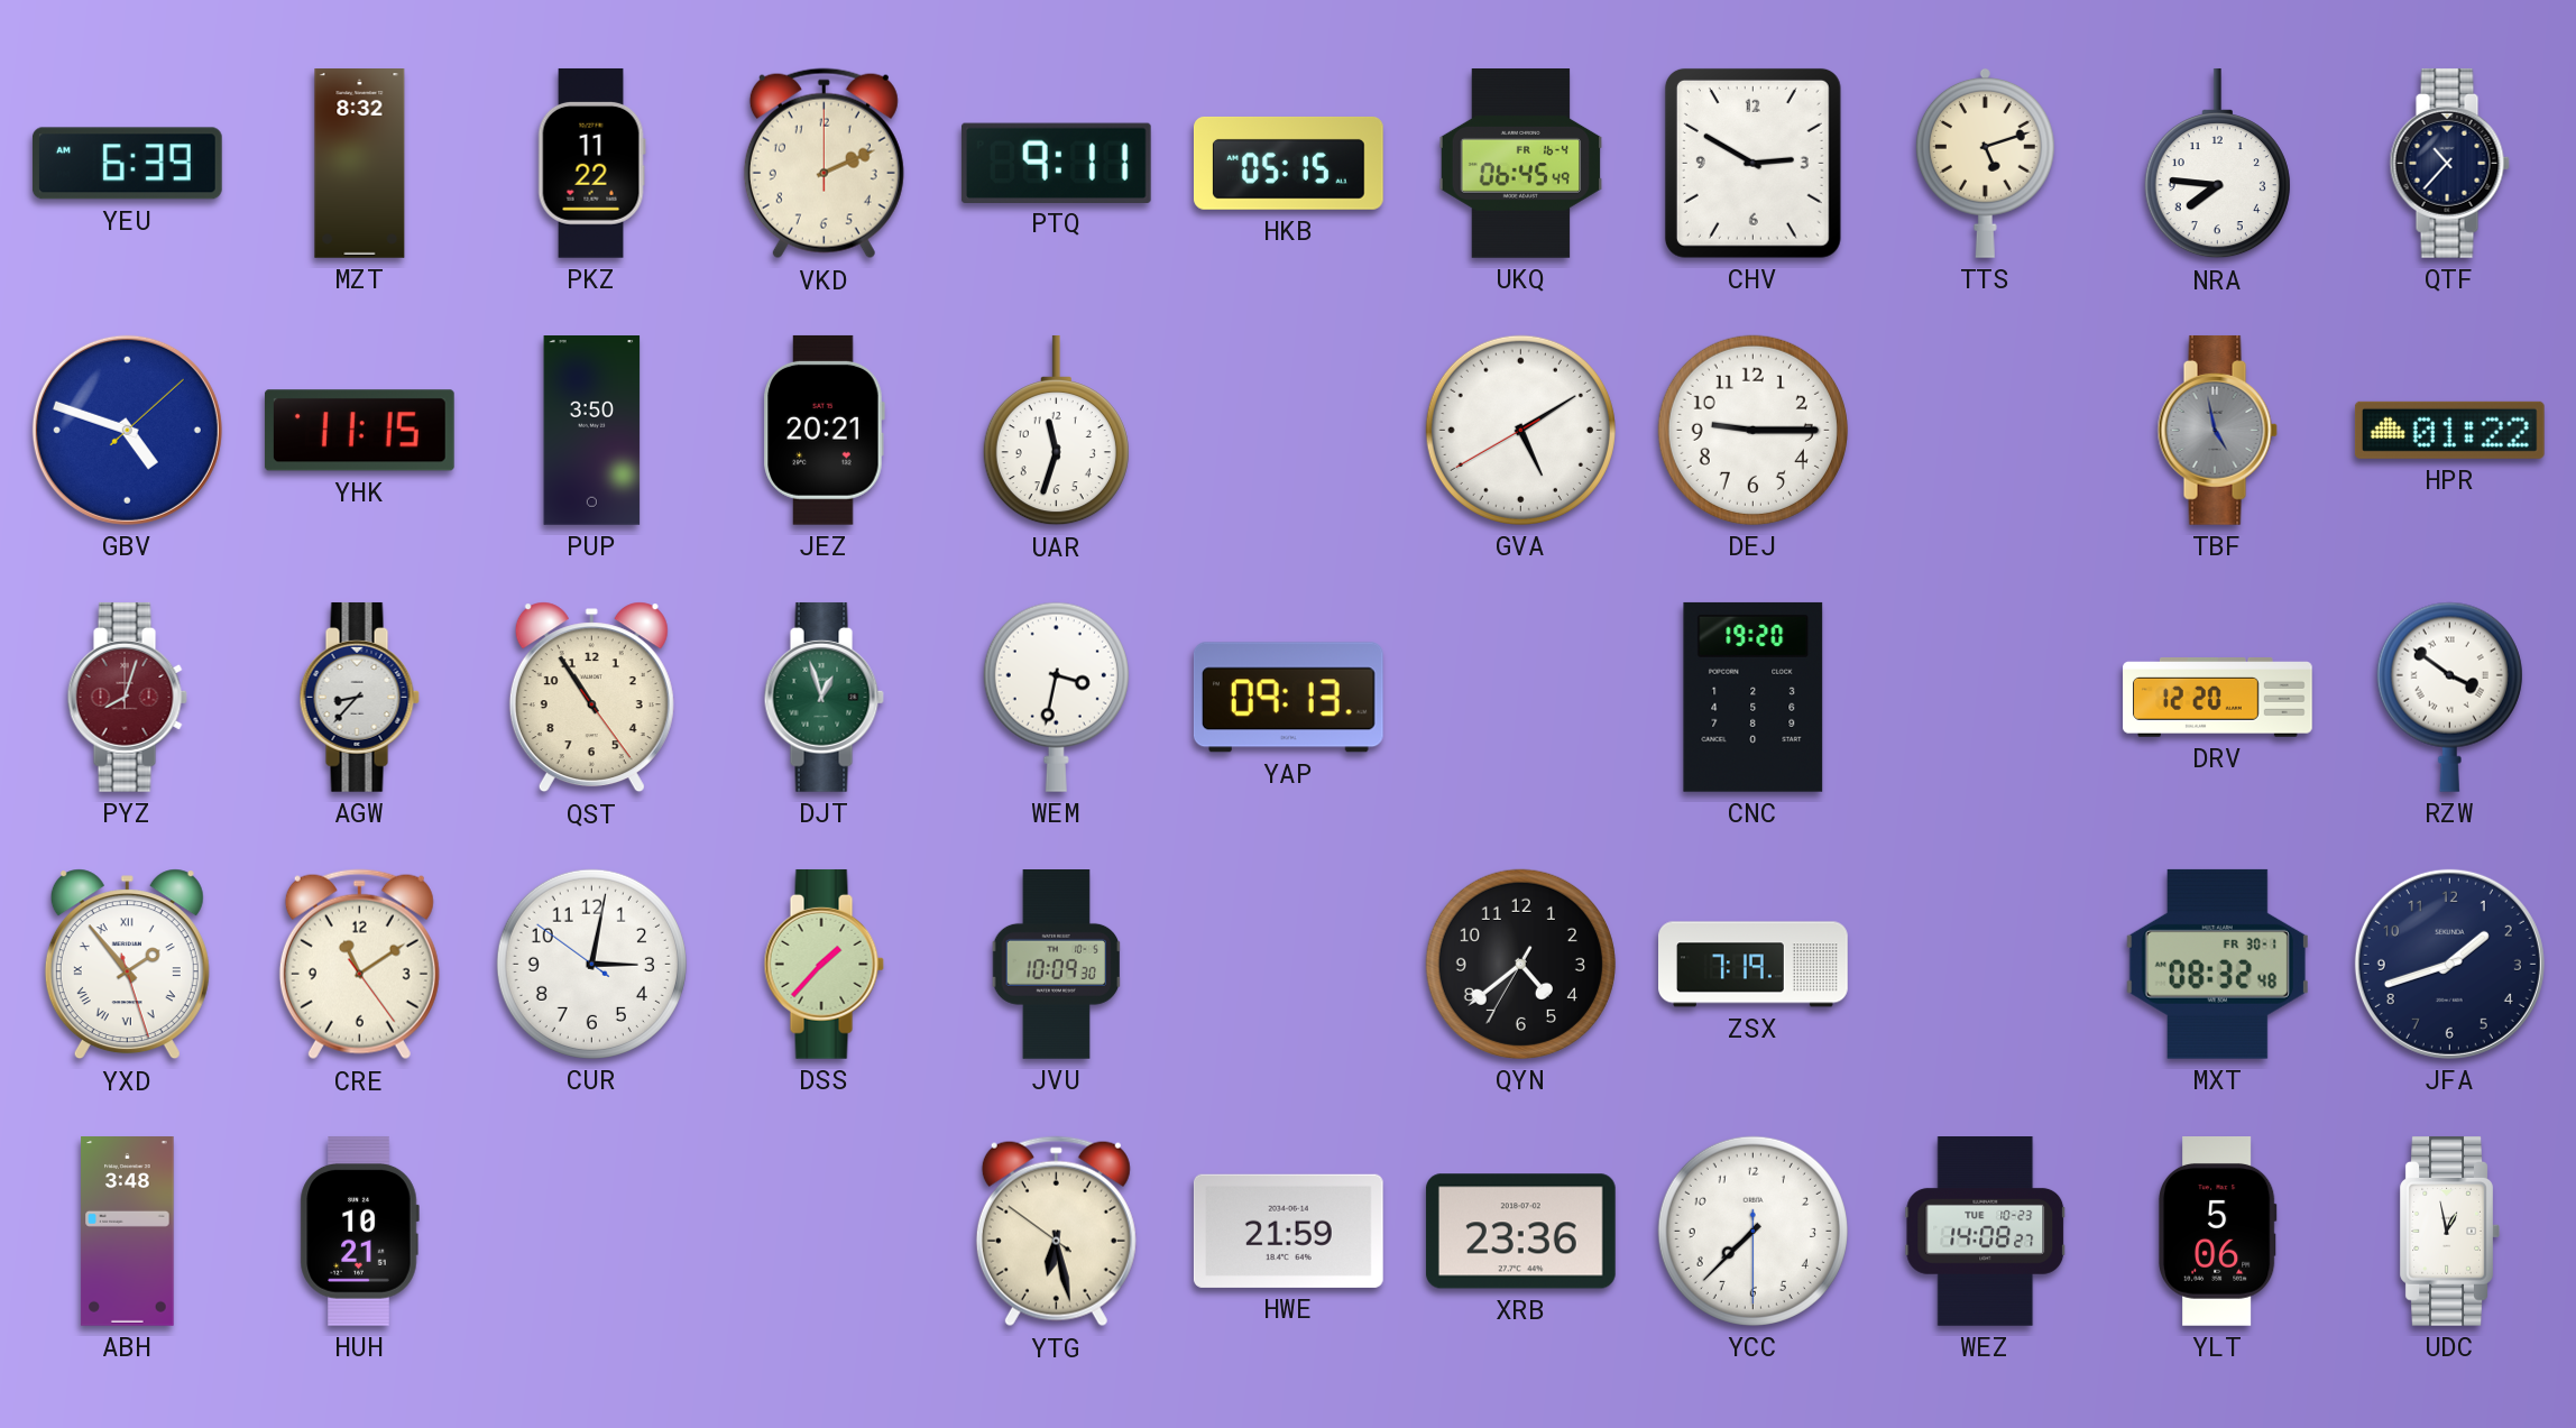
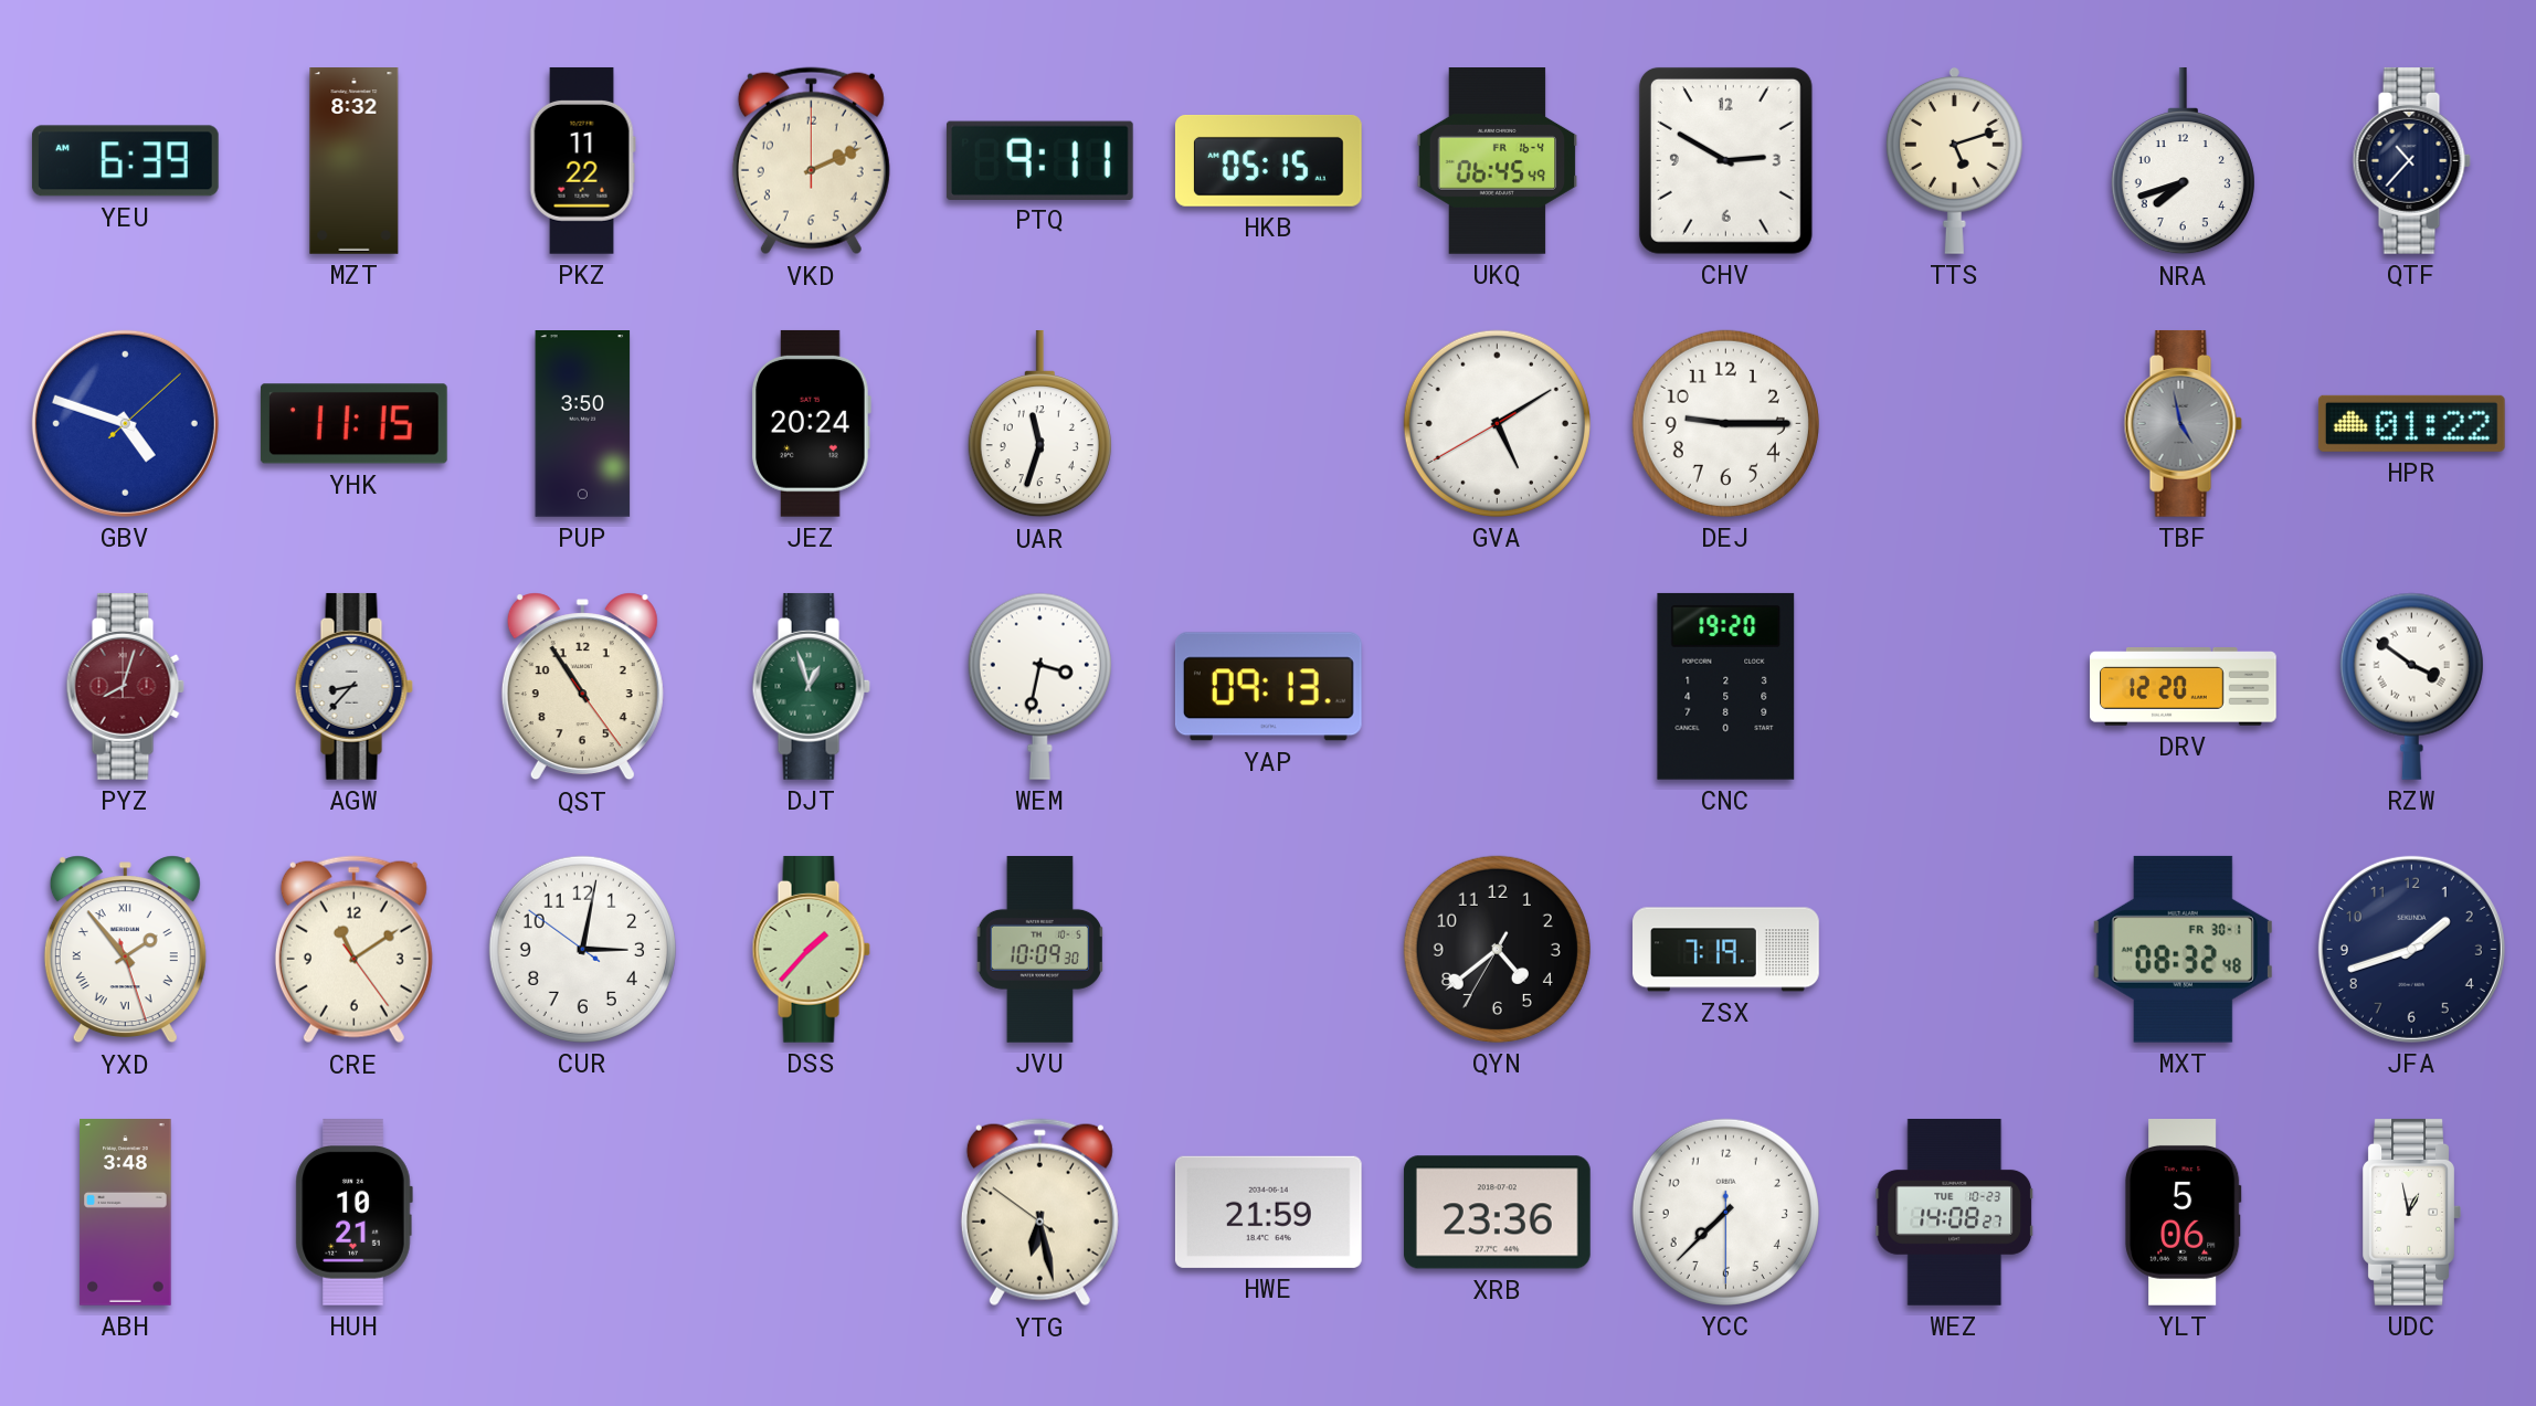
NRA: 7:46 -> 7:42
JEZ: 20:21 -> 20:24
